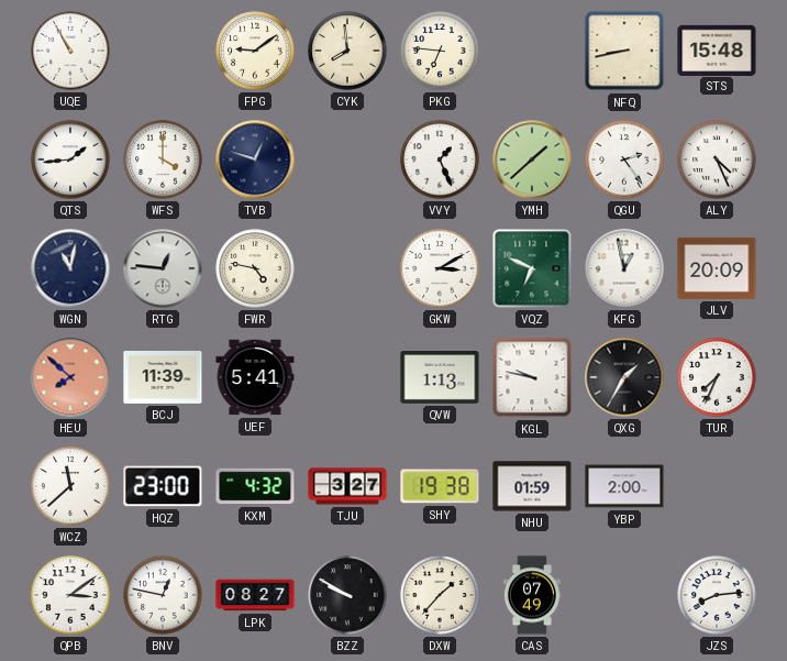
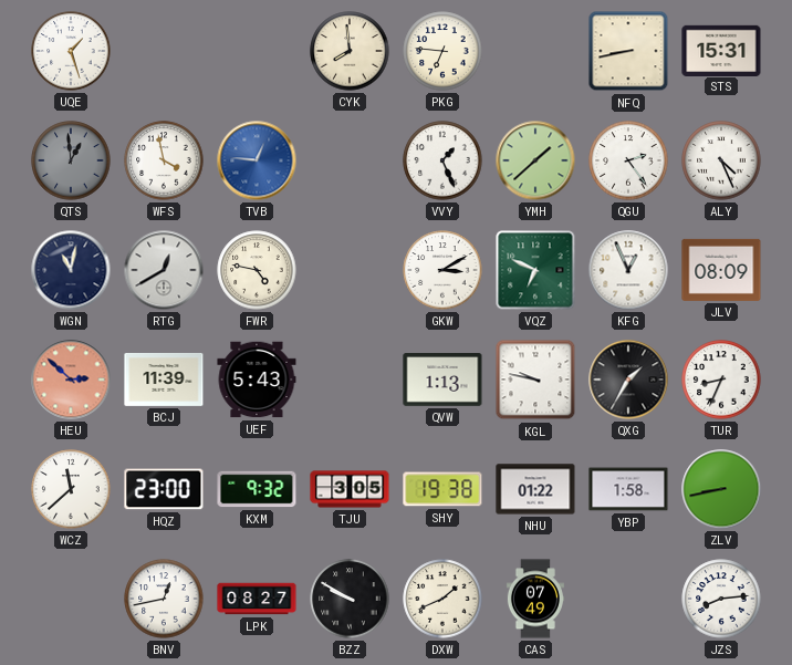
UQE: 10:55 -> 1:27
FPG: 9:09 -> none
STS: 15:48 -> 15:31
QTS: 1:44 -> 12:59
QTS dial: white -> grey
WFS: 4:00 -> 3:58
TVB: 12:48 -> 12:46
TVB dial: navy -> blue
RTG: 12:46 -> 12:40
KFG: 12:58 -> 12:56
JLV: 20:09 -> 08:09
HEU: 7:52 -> 2:52
UEF: 5:41 -> 5:43
TUR: 7:34 -> 8:34
KXM: 4:32 -> 9:32
TJU: 3:27 -> 3:05
NHU: 01:59 -> 01:22
YBP: 2:00 -> 1:58
ZLV: none -> 8:43
QPB: 3:09 -> none
BNV: 12:47 -> 12:43
DXW: 1:37 -> 1:41
